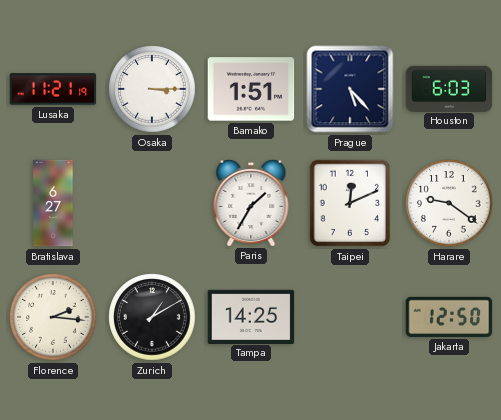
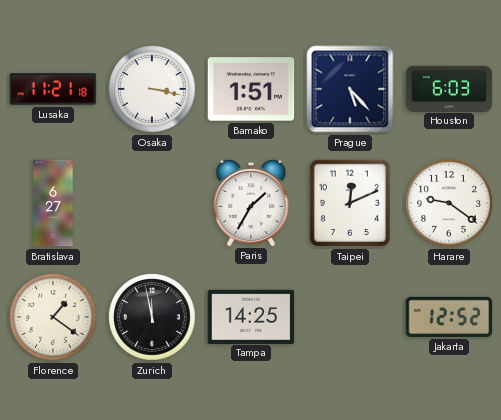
Lusaka: 11:21:19 -> 11:21:18
Osaka: 3:15 -> 3:17
Florence: 2:16 -> 1:21
Zurich: 1:10 -> 11:58
Jakarta: 12:50 -> 12:52
